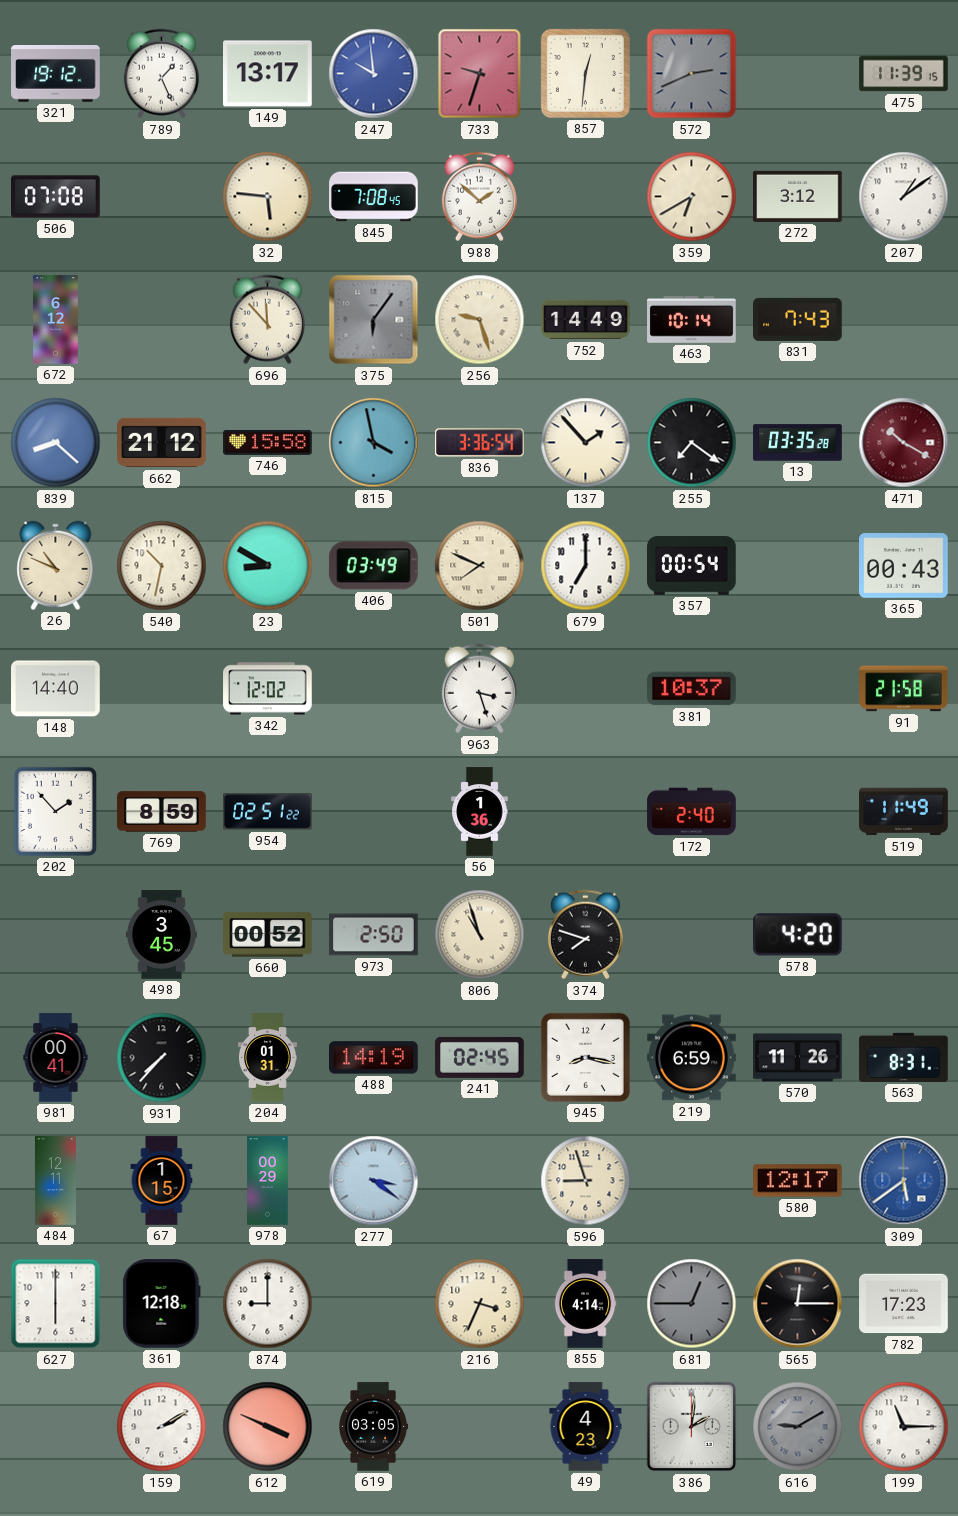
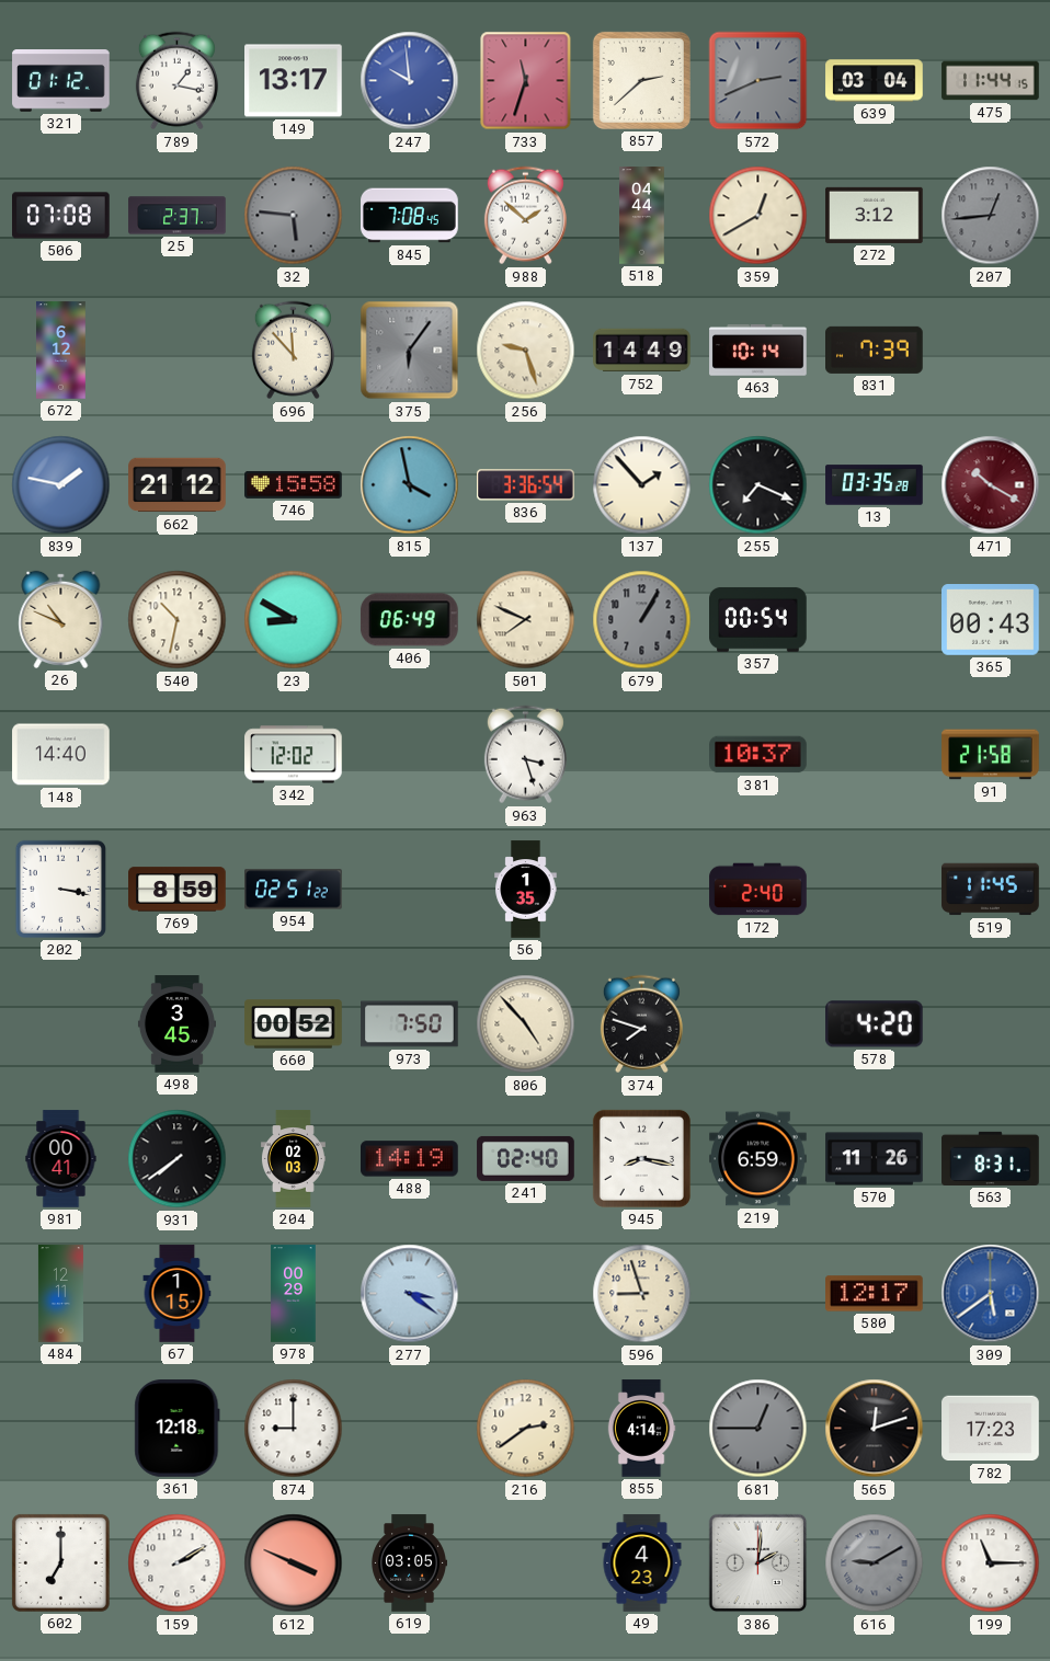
321: 19:12 -> 01:12
789: 1:26 -> 1:17
733: 9:33 -> 11:33
857: 12:31 -> 2:38
639: none -> 03:04
475: 11:39 -> 11:44
25: none -> 2:37
32 dial: cream -> grey
518: none -> 04:44
359: 6:40 -> 12:40
207: 1:09 -> 12:44
207 dial: white -> grey
831: 7:43 -> 7:39
839: 8:22 -> 1:47
255: 7:21 -> 7:19
406: 03:49 -> 06:49
679: 7:00 -> 1:05
679 dial: white -> grey
202: 1:53 -> 3:17
56: 1:36 -> 1:35
519: 11:49 -> 11:45
973: 2:50 -> 7:50
806: 10:57 -> 4:53
931: 7:37 -> 7:39
204: 01:31 -> 02:03
241: 02:45 -> 02:40
627: 6:00 -> none
216: 3:34 -> 2:39
565: 12:15 -> 12:12
602: none -> 7:00
